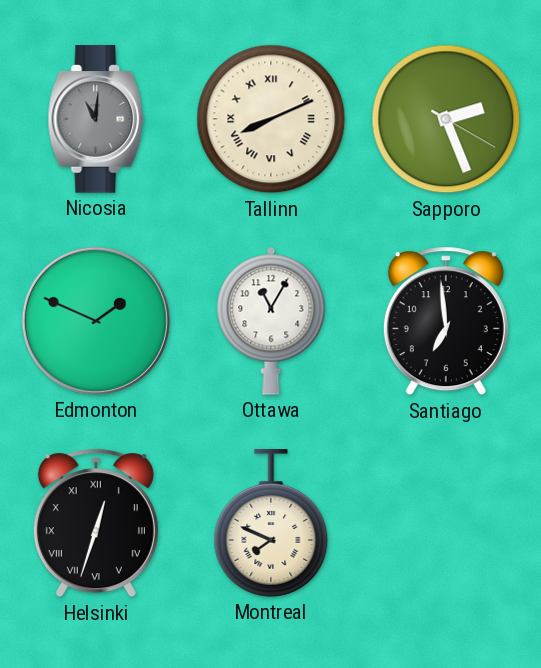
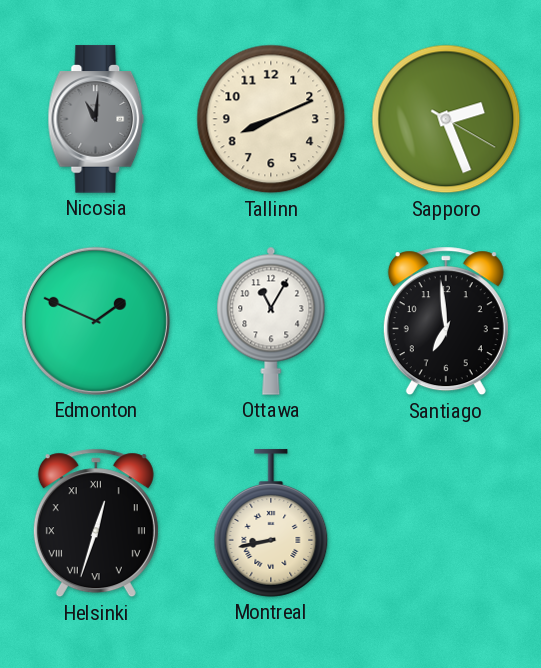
Tallinn numerals: Roman -> Arabic
Montreal: 7:49 -> 8:43
